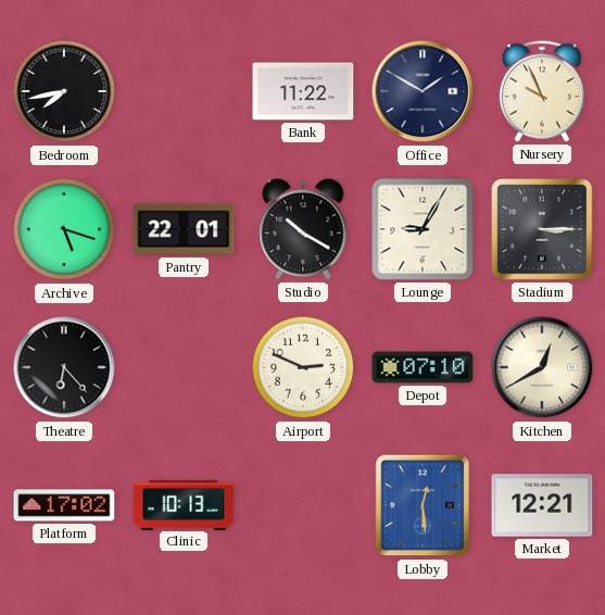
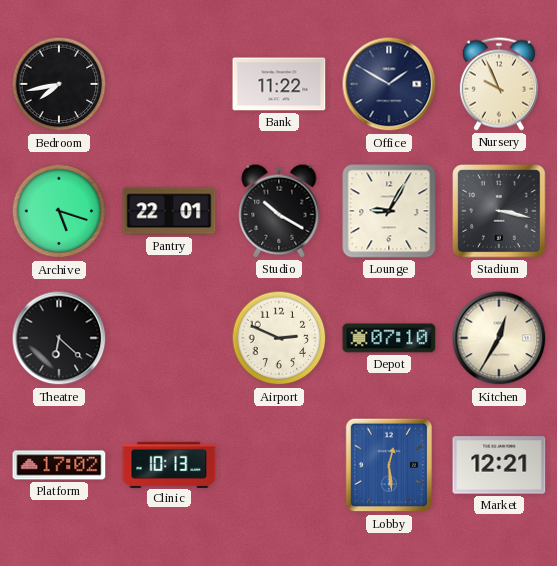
Stadium: 3:15 -> 3:17
Theatre: 6:23 -> 6:22
Kitchen: 12:40 -> 12:35
